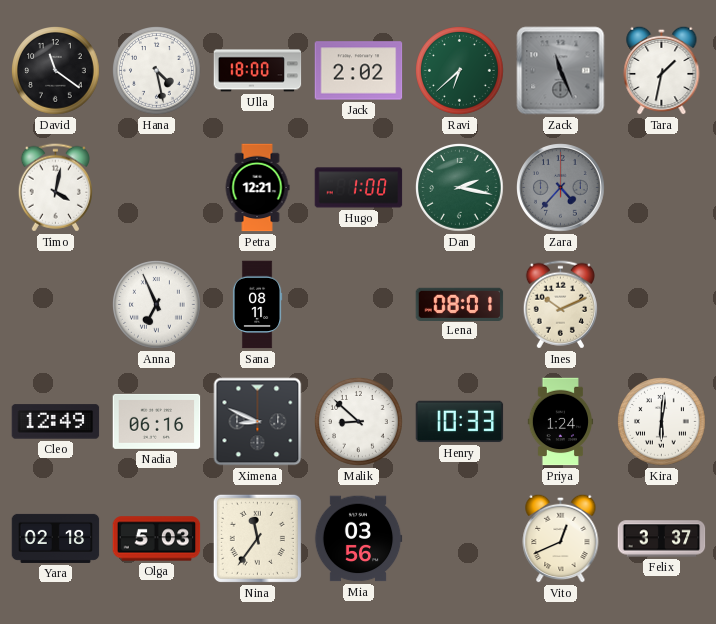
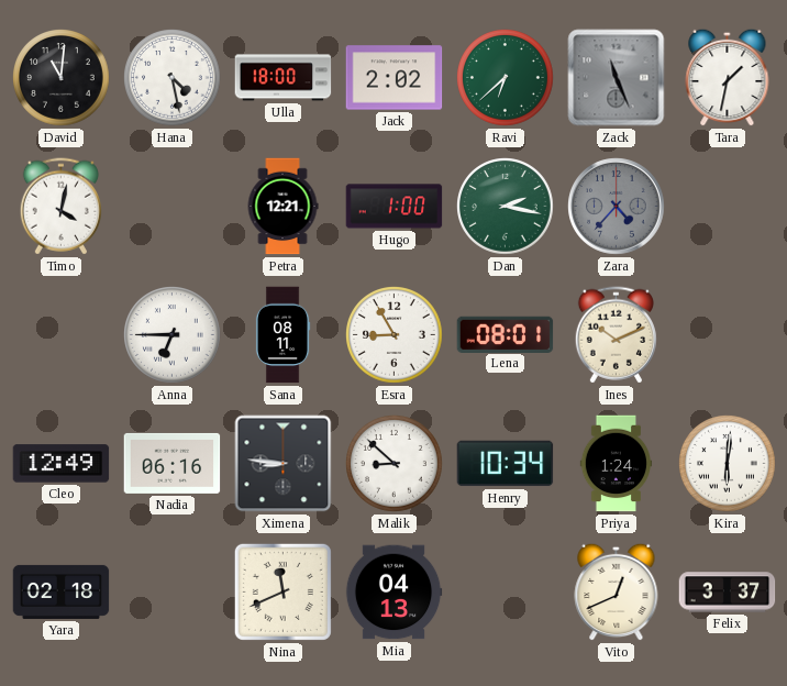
David: 11:21 -> 11:01
Anna: 6:56 -> 6:45
Esra: none -> 8:55
Ximena: 8:49 -> 8:46
Henry: 10:33 -> 10:34
Olga: 5:03 -> none
Nina: 11:36 -> 11:41
Mia: 03:56 -> 04:13
